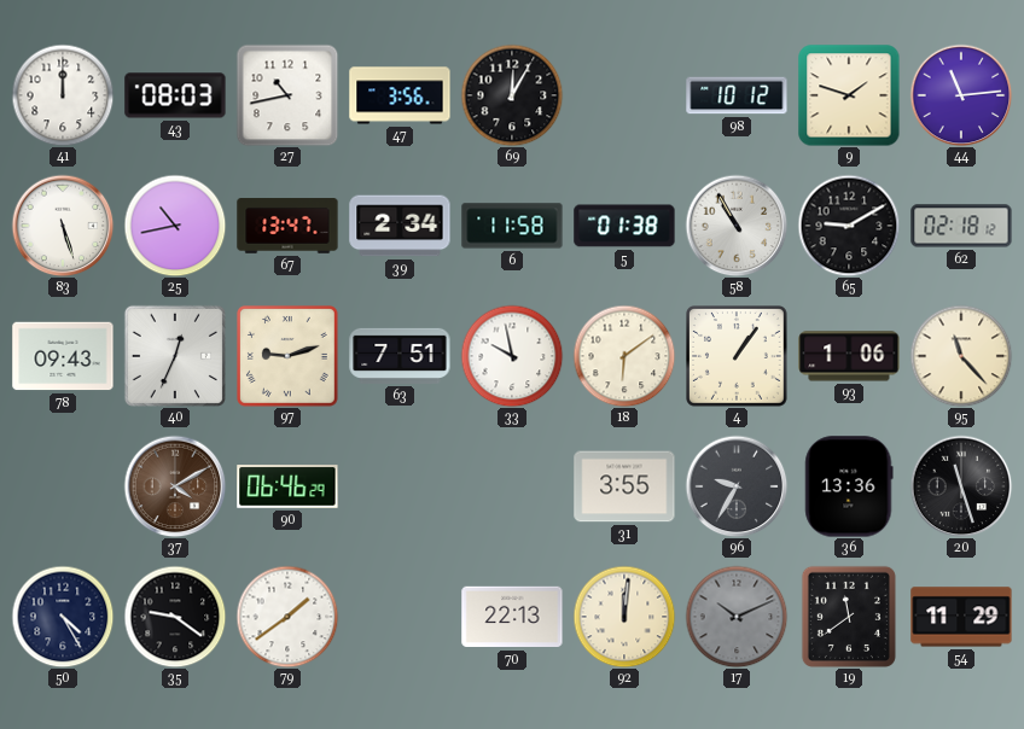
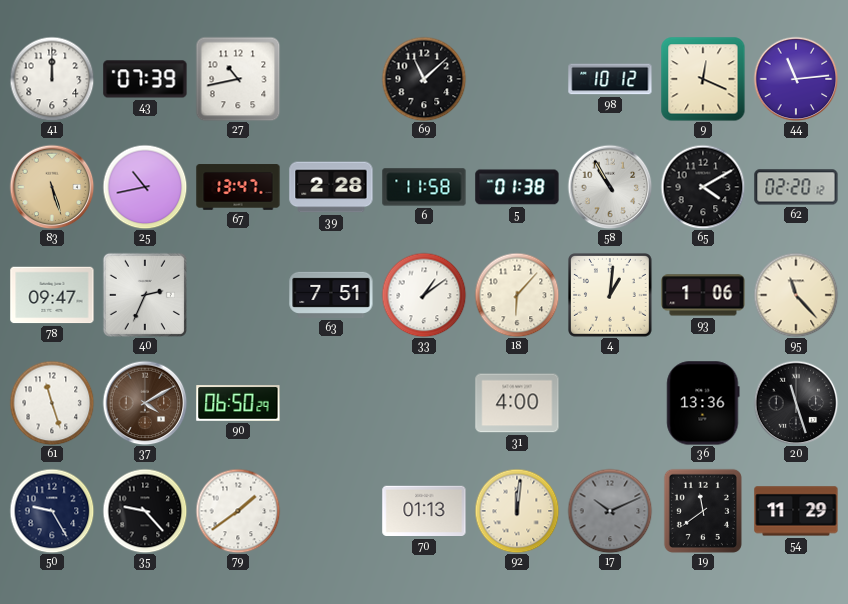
43: 08:03 -> 07:39
47: 3:56 -> none
69: 12:05 -> 11:08
9: 1:48 -> 12:19
83 dial: white -> champagne
39: 2:34 -> 2:28
65: 9:10 -> 4:10
62: 02:18 -> 02:20
78: 09:43 -> 09:47
40: 12:34 -> 2:34
97: 9:12 -> none
33: 9:58 -> 1:09
18: 6:09 -> 6:07
4: 1:06 -> 1:01
61: none -> 11:27
90: 06:46 -> 06:50
31: 3:55 -> 4:00
96: 9:35 -> none
50: 4:25 -> 9:25
35: 9:21 -> 9:23
70: 22:13 -> 01:13
